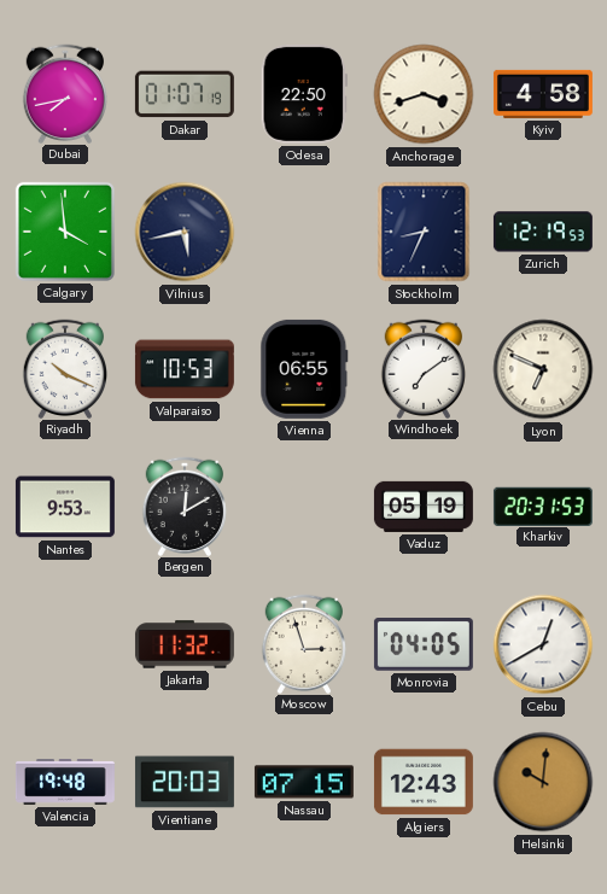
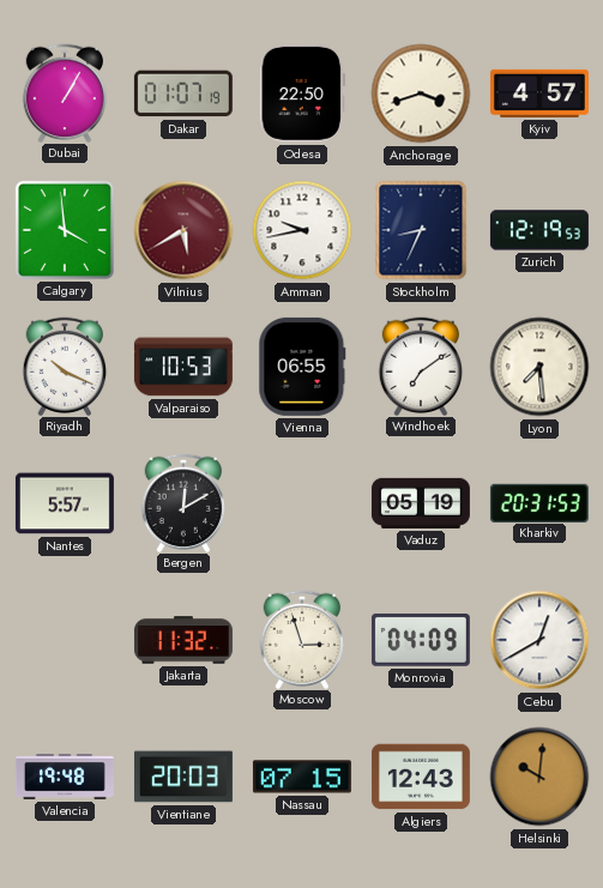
Dubai: 7:43 -> 1:05
Kyiv: 4:58 -> 4:57
Vilnius: 5:43 -> 5:40
Vilnius dial: navy -> burgundy
Amman: none -> 9:43
Lyon: 6:49 -> 7:29
Nantes: 9:53 -> 5:57
Monrovia: 04:05 -> 04:09
